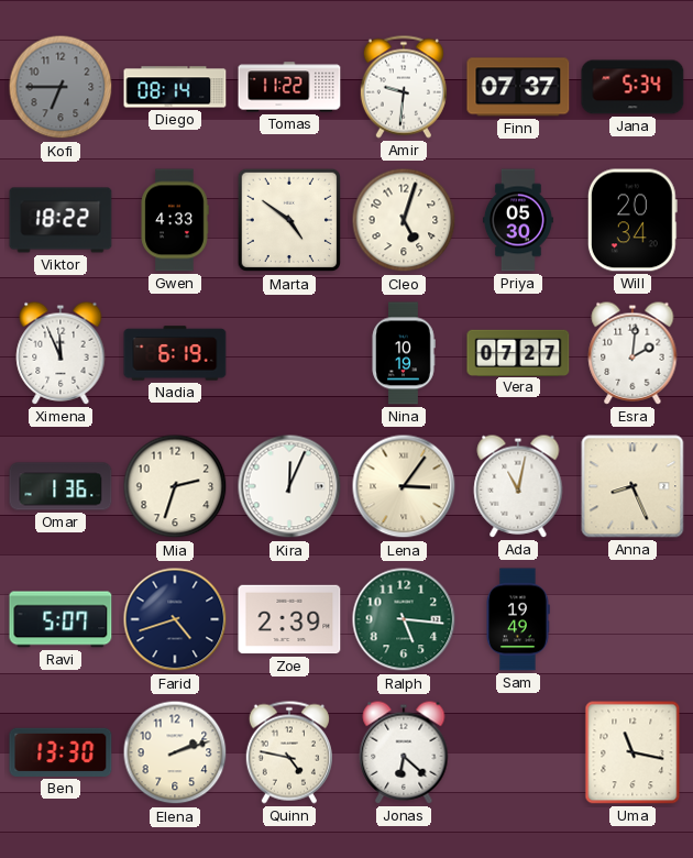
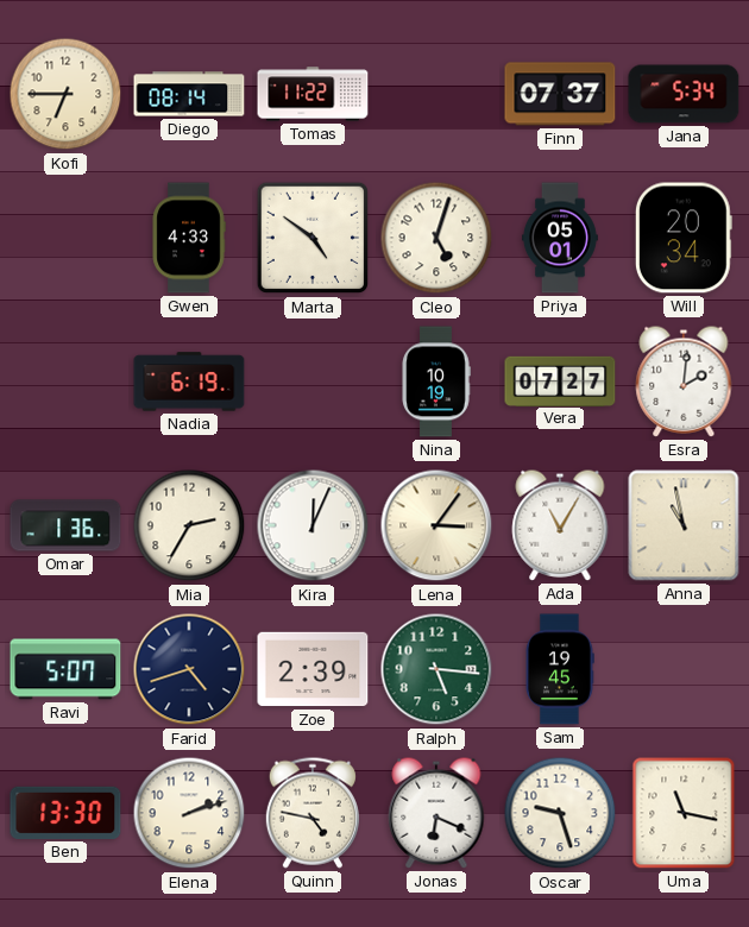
Kofi dial: grey -> cream
Amir: 9:31 -> none
Viktor: 18:22 -> none
Priya: 05:30 -> 05:01
Ximena: 11:56 -> none
Mia: 2:33 -> 2:35
Ada: 11:02 -> 11:05
Anna: 8:26 -> 10:58
Sam: 19:49 -> 19:45
Jonas: 6:22 -> 6:19
Oscar: none -> 9:27
